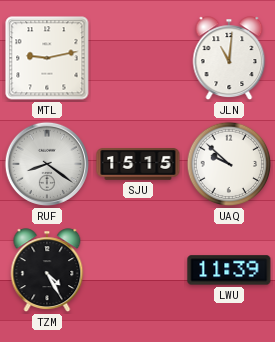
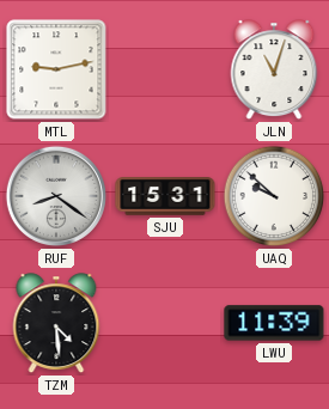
JLN: 11:01 -> 11:03
SJU: 15:15 -> 15:31
TZM: 4:25 -> 4:29
